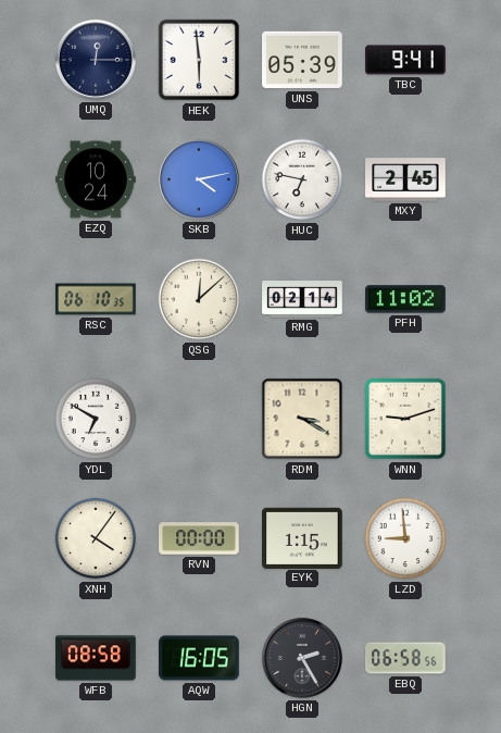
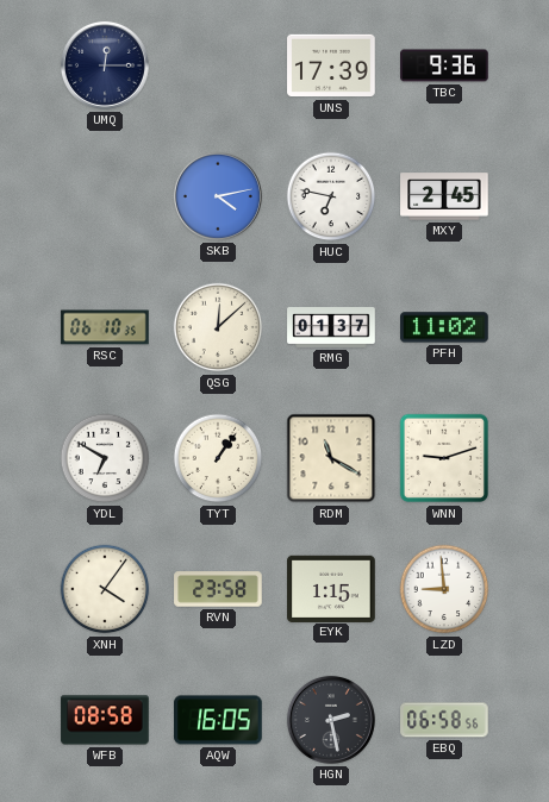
HEK: 5:59 -> none
UNS: 05:39 -> 17:39
TBC: 9:41 -> 9:36
EZQ: 10:24 -> none
RMG: 02:14 -> 01:37
TYT: none -> 1:06
RDM: 3:20 -> 11:20
RVN: 00:00 -> 23:58
HGN: 2:25 -> 2:28
